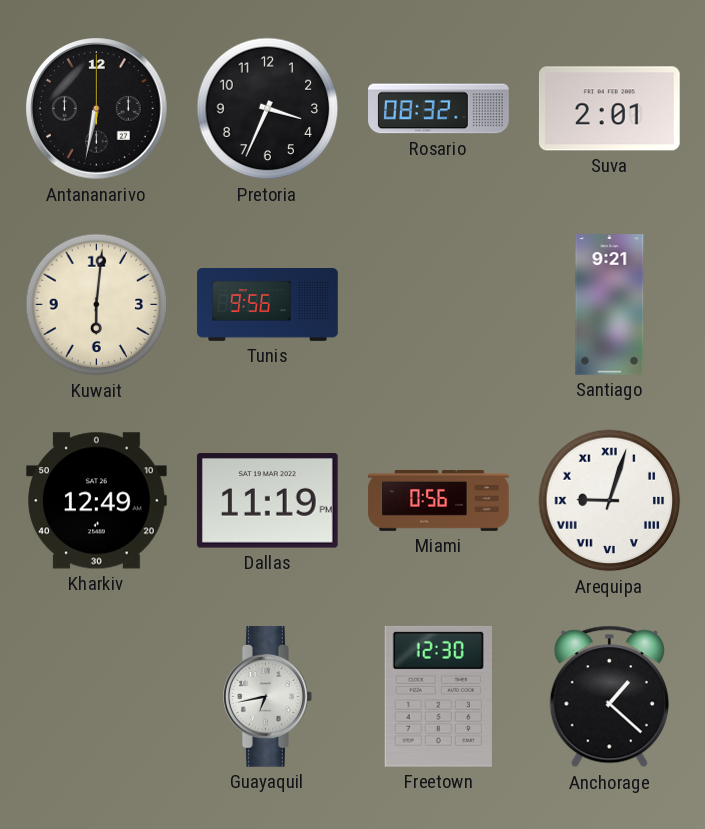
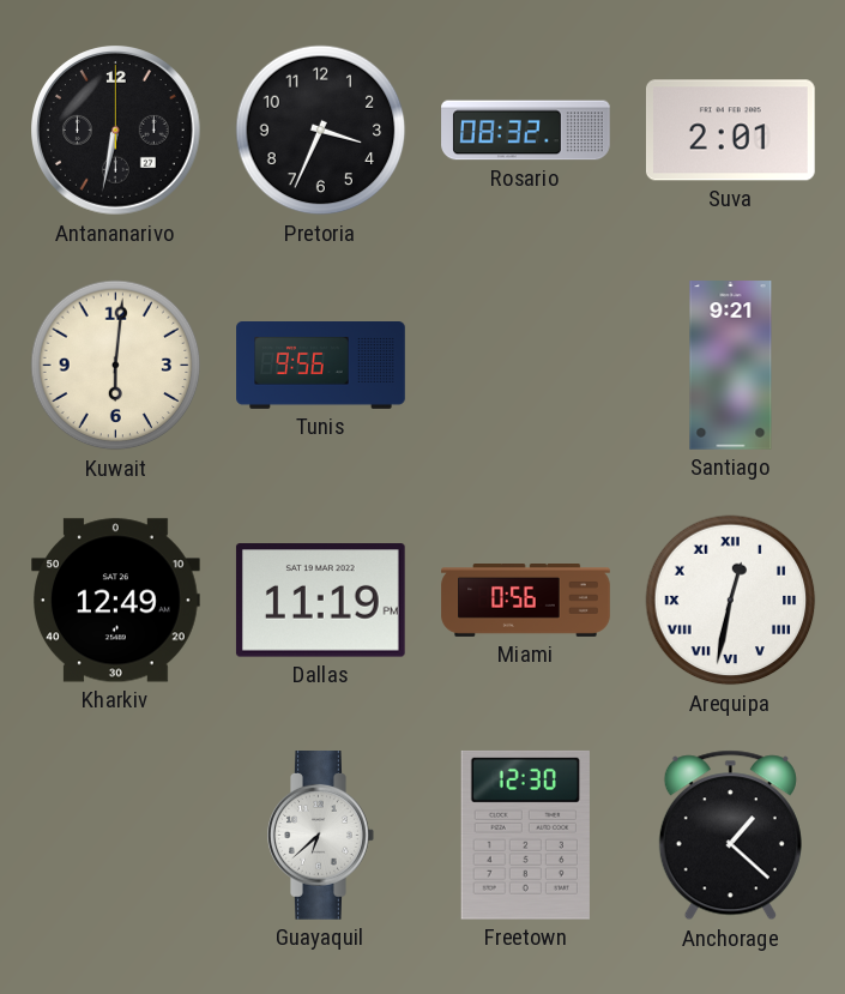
Arequipa: 9:03 -> 12:32
Guayaquil: 6:43 -> 6:38
